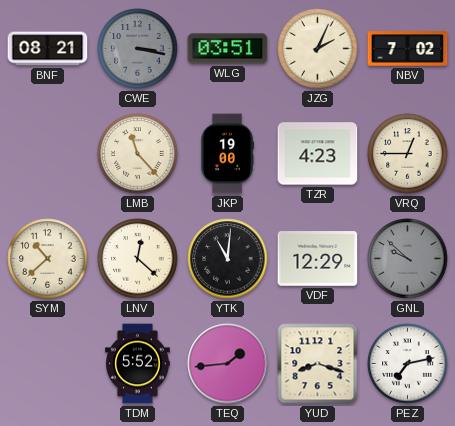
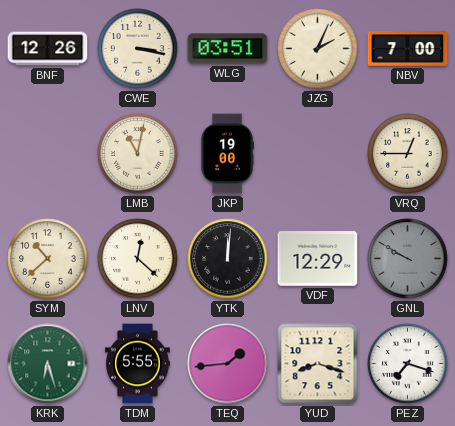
BNF: 08:21 -> 12:26
CWE dial: grey -> cream
NBV: 7:02 -> 7:00
LMB: 11:23 -> 11:02
TZR: 4:23 -> none
YTK: 11:01 -> 12:01
GNL: 9:52 -> 9:50
KRK: none -> 6:27
TDM: 5:52 -> 5:55
PEZ: 7:13 -> 7:18
